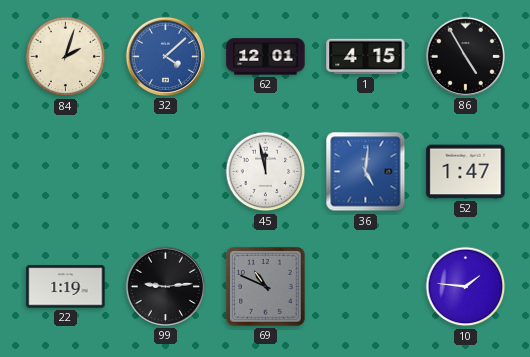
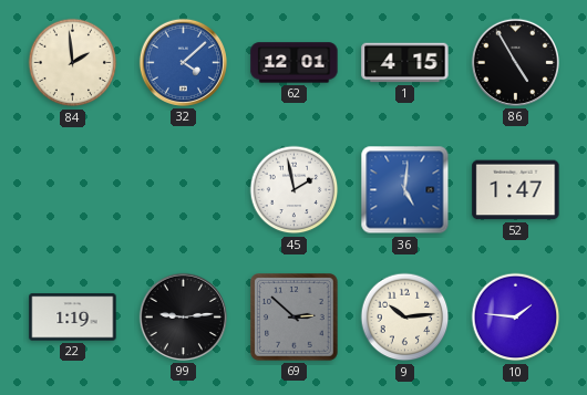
84: 2:03 -> 1:59
45: 11:58 -> 1:58
69: 10:49 -> 2:52
9: none -> 10:14
